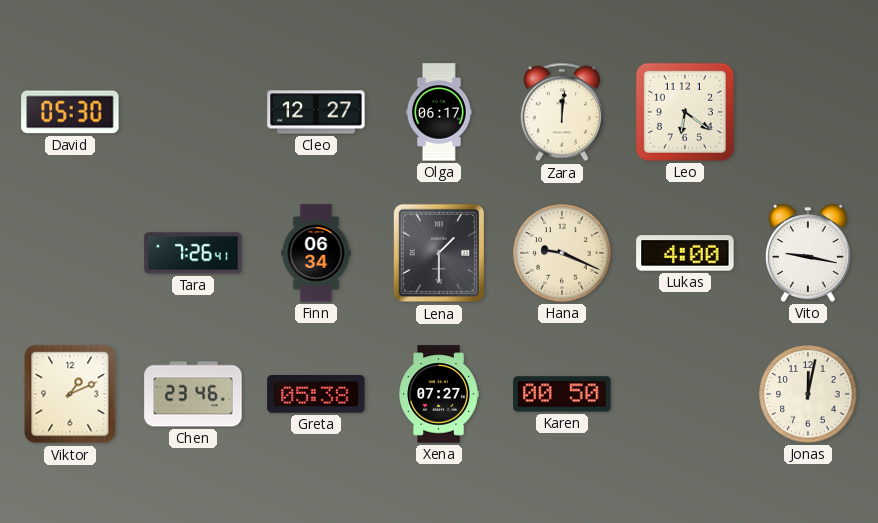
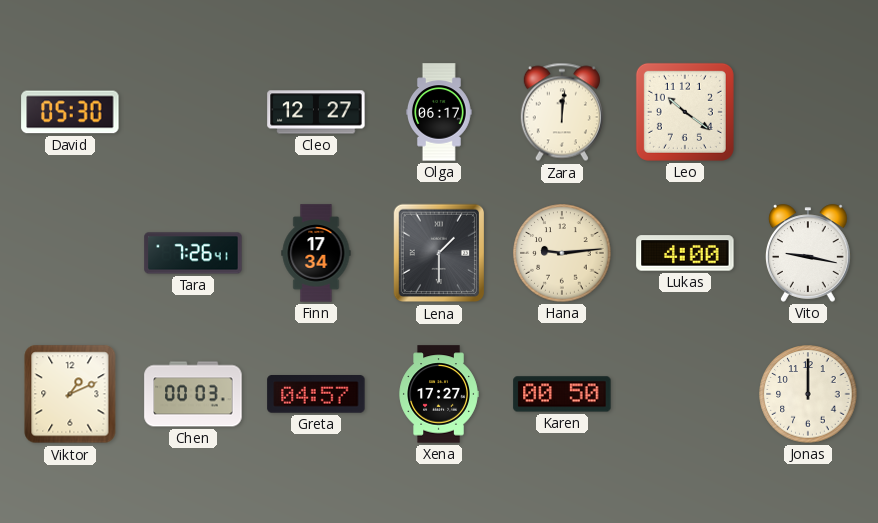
Leo: 6:21 -> 10:21
Finn: 06:34 -> 17:34
Hana: 9:19 -> 9:14
Chen: 23:46 -> 00:03
Greta: 05:38 -> 04:57
Xena: 07:27 -> 17:27
Jonas: 12:02 -> 12:00
